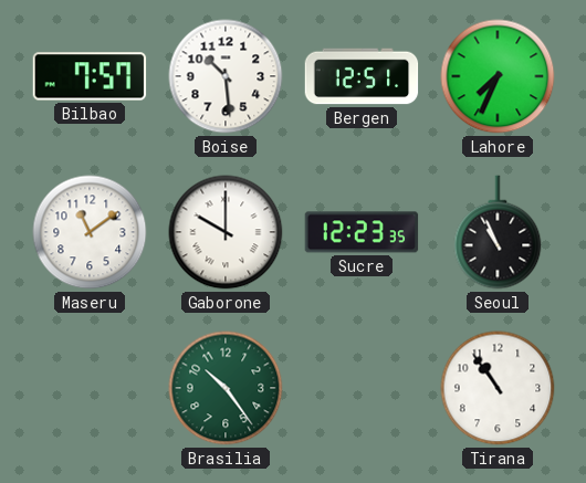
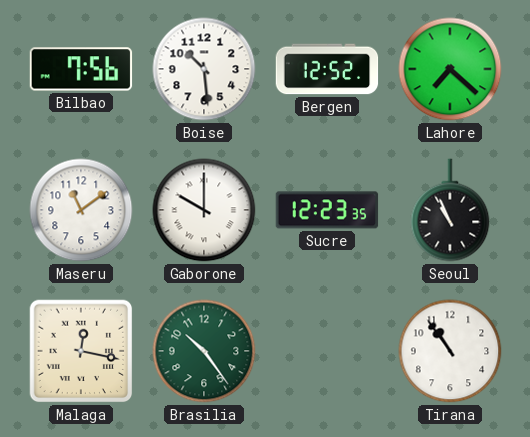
Bilbao: 7:57 -> 7:56
Bergen: 12:51 -> 12:52
Lahore: 7:34 -> 7:22
Malaga: none -> 12:17
